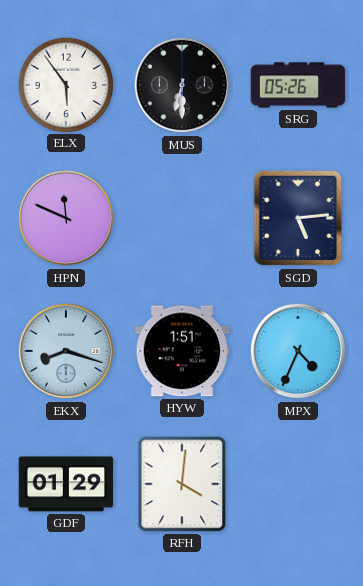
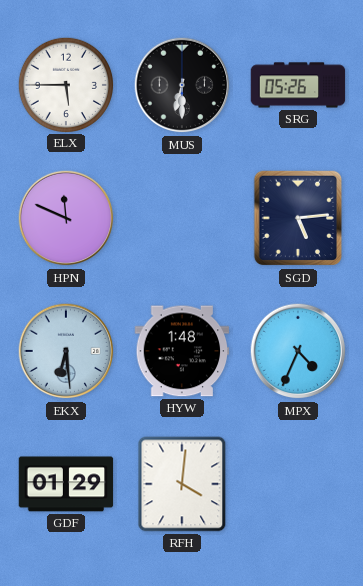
ELX: 5:54 -> 5:45
EKX: 8:18 -> 6:29
HYW: 1:51 -> 1:48
